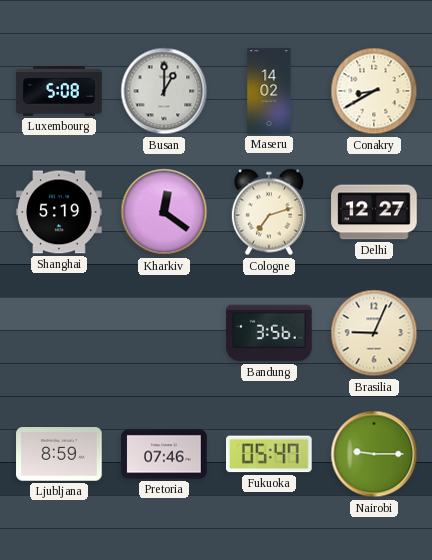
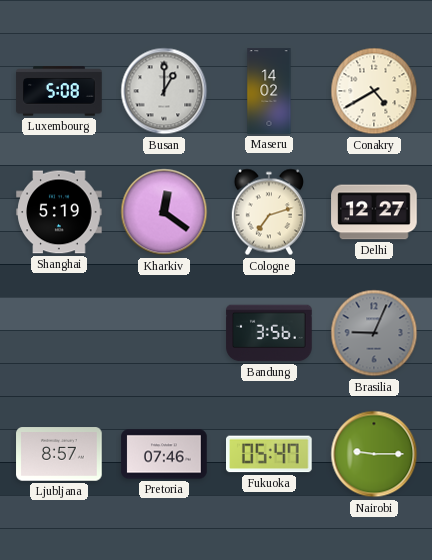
Conakry: 8:40 -> 4:40
Brasilia dial: cream -> grey
Ljubljana: 8:59 -> 8:57
